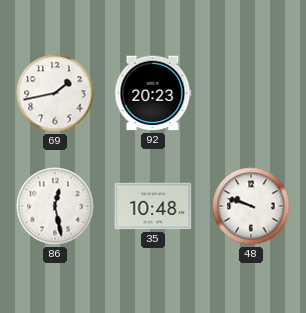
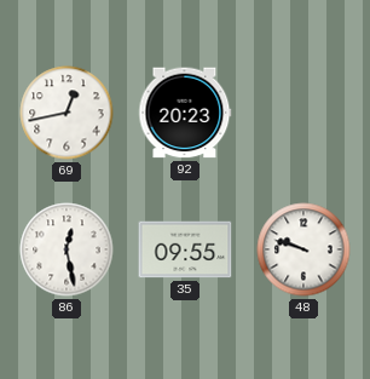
69: 1:43 -> 12:43
35: 10:48 -> 09:55
